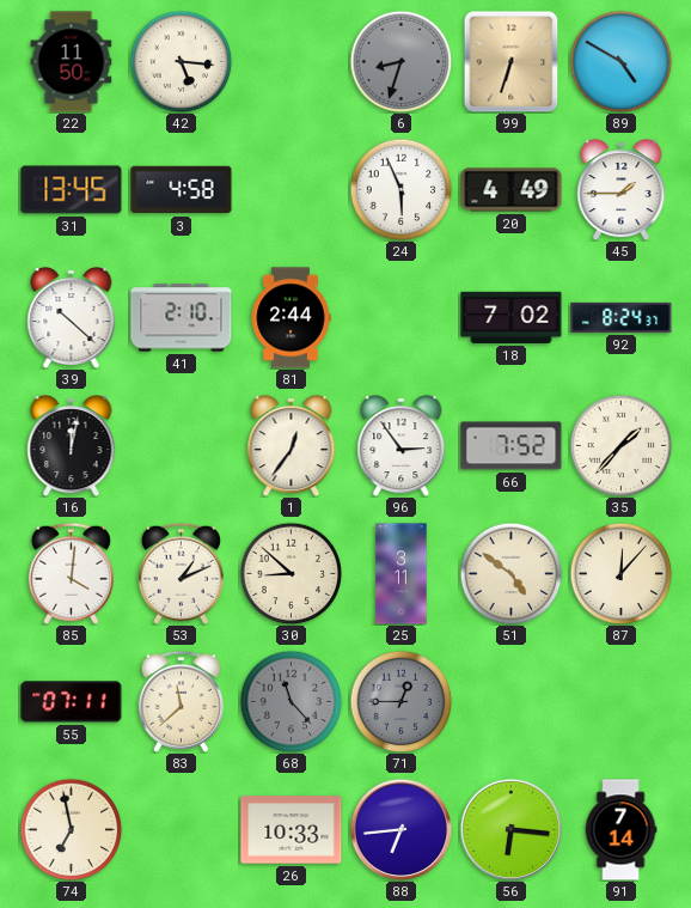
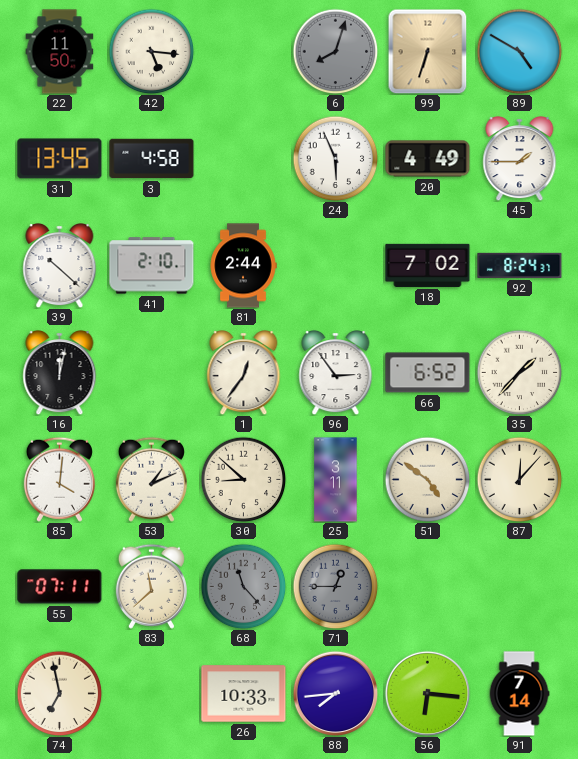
6: 8:33 -> 8:03
66: 7:52 -> 6:52
88: 6:44 -> 7:44
